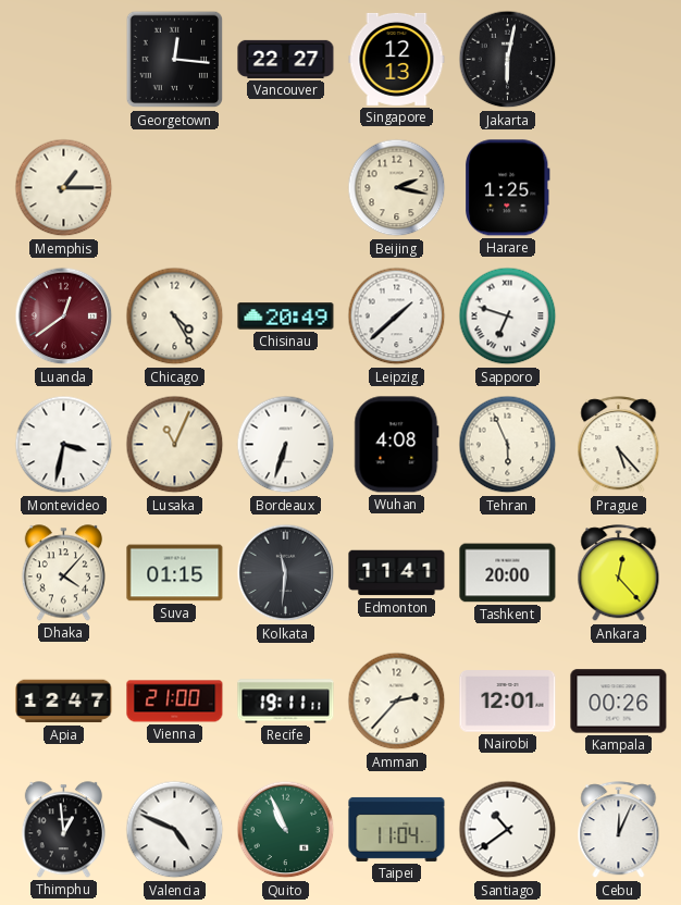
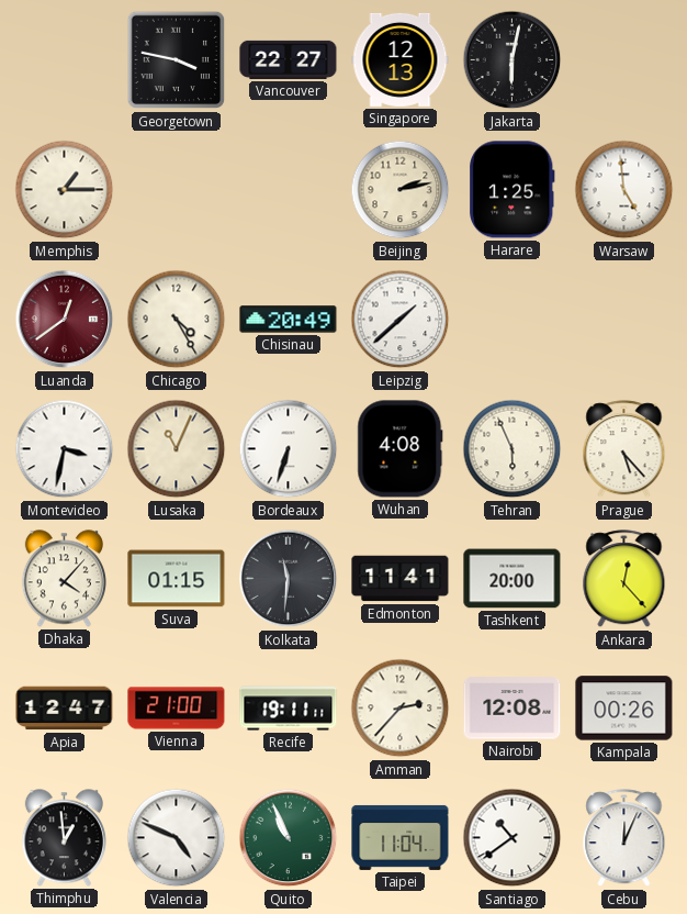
Georgetown: 12:16 -> 3:47
Beijing: 2:17 -> 2:13
Warsaw: none -> 4:59
Sapporo: 6:48 -> none
Nairobi: 12:01 -> 12:08
